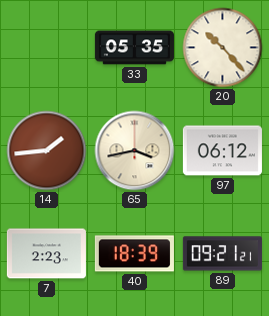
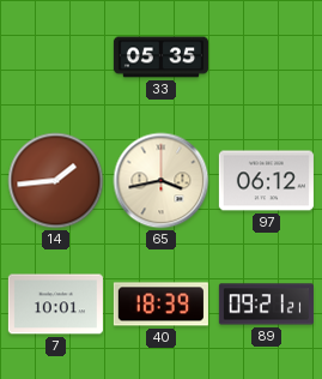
20: 10:23 -> none
7: 2:23 -> 10:01
